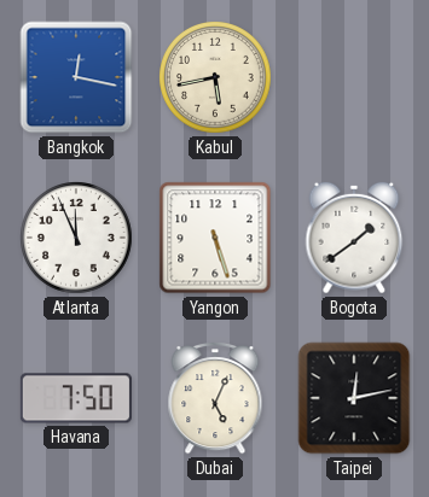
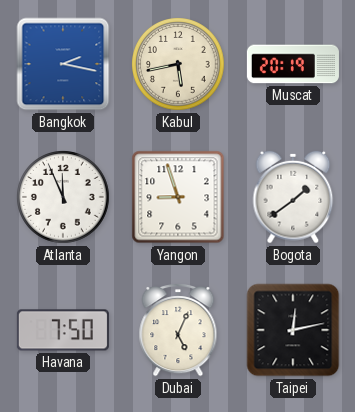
Bangkok: 12:17 -> 2:17
Muscat: none -> 20:19
Yangon: 5:27 -> 8:57
